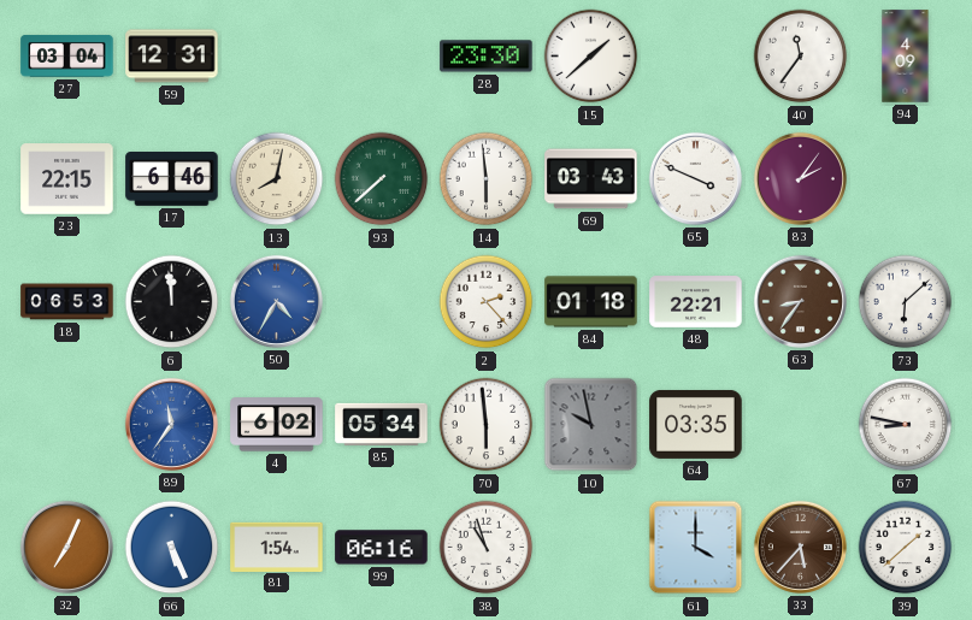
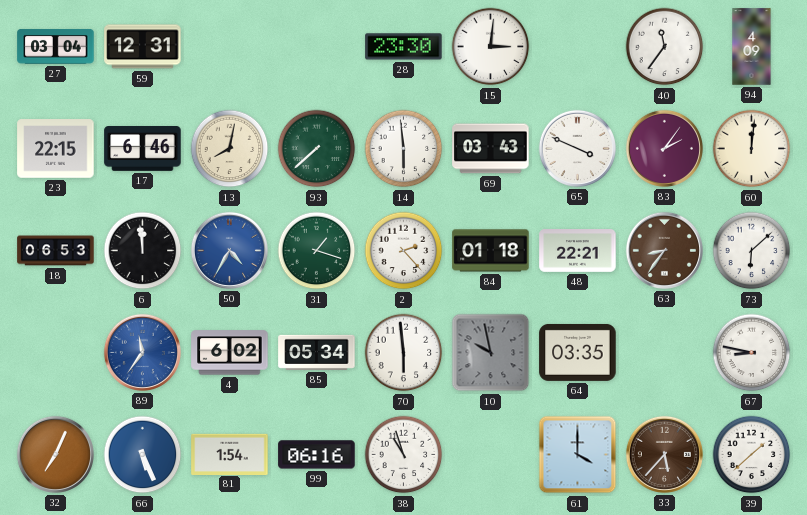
15: 1:38 -> 3:01
60: none -> 12:01
31: none -> 1:18
